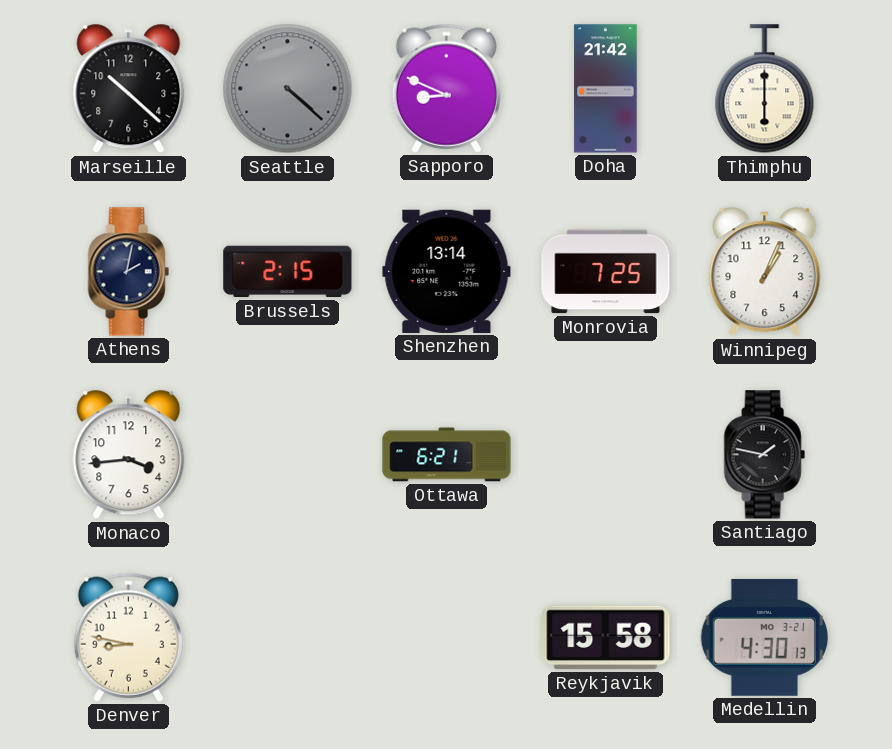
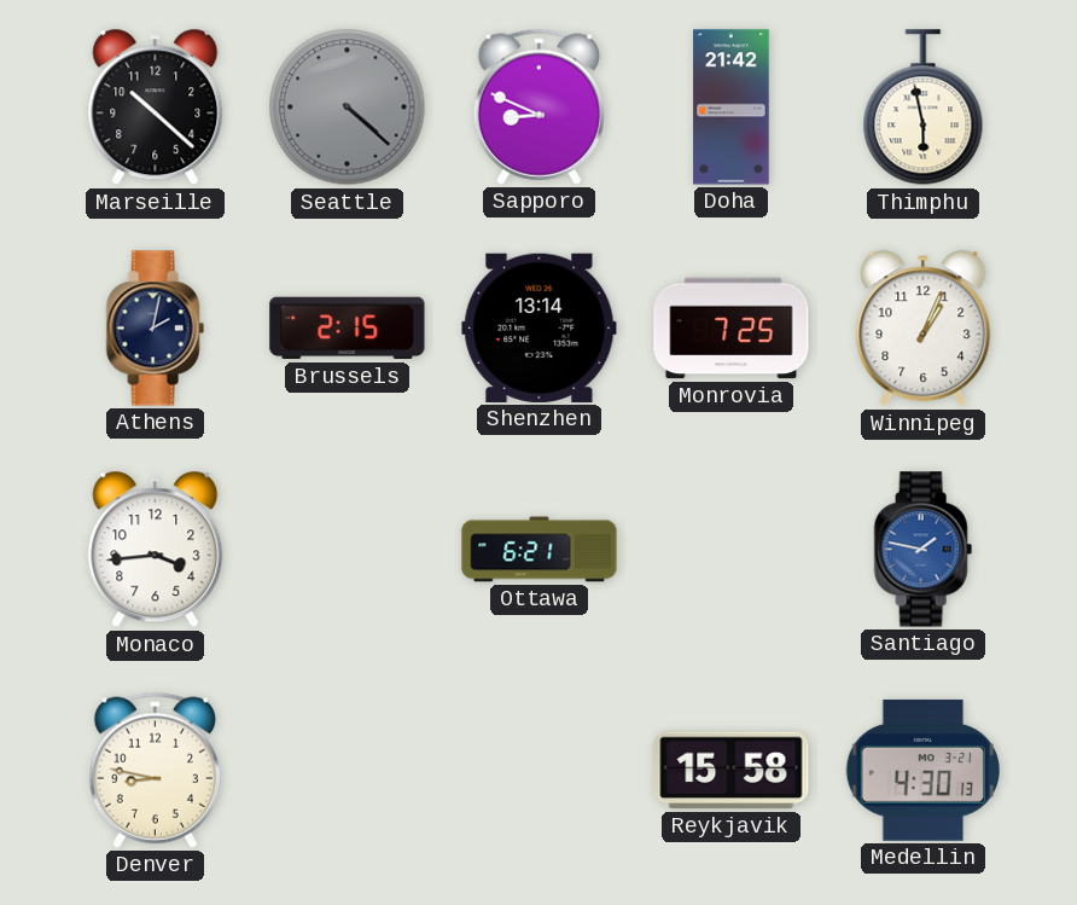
Thimphu: 6:00 -> 5:58
Santiago dial: black -> blue
